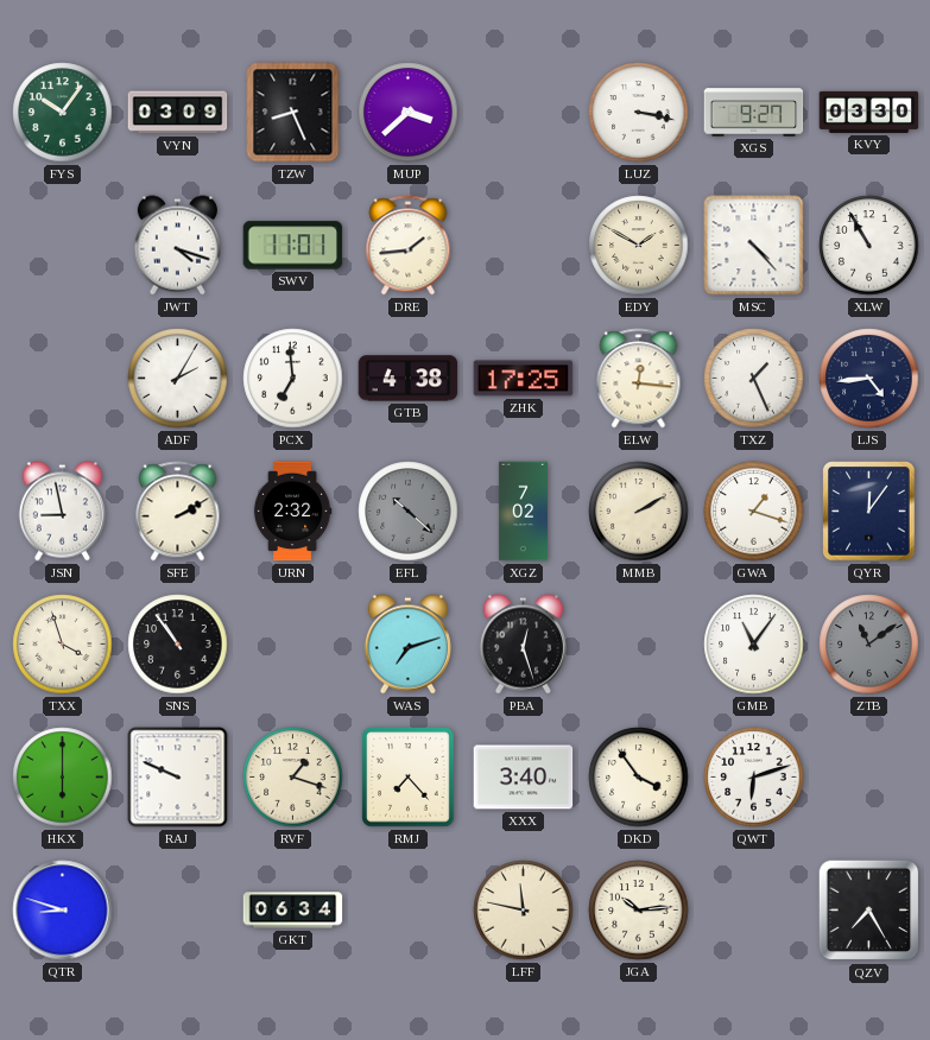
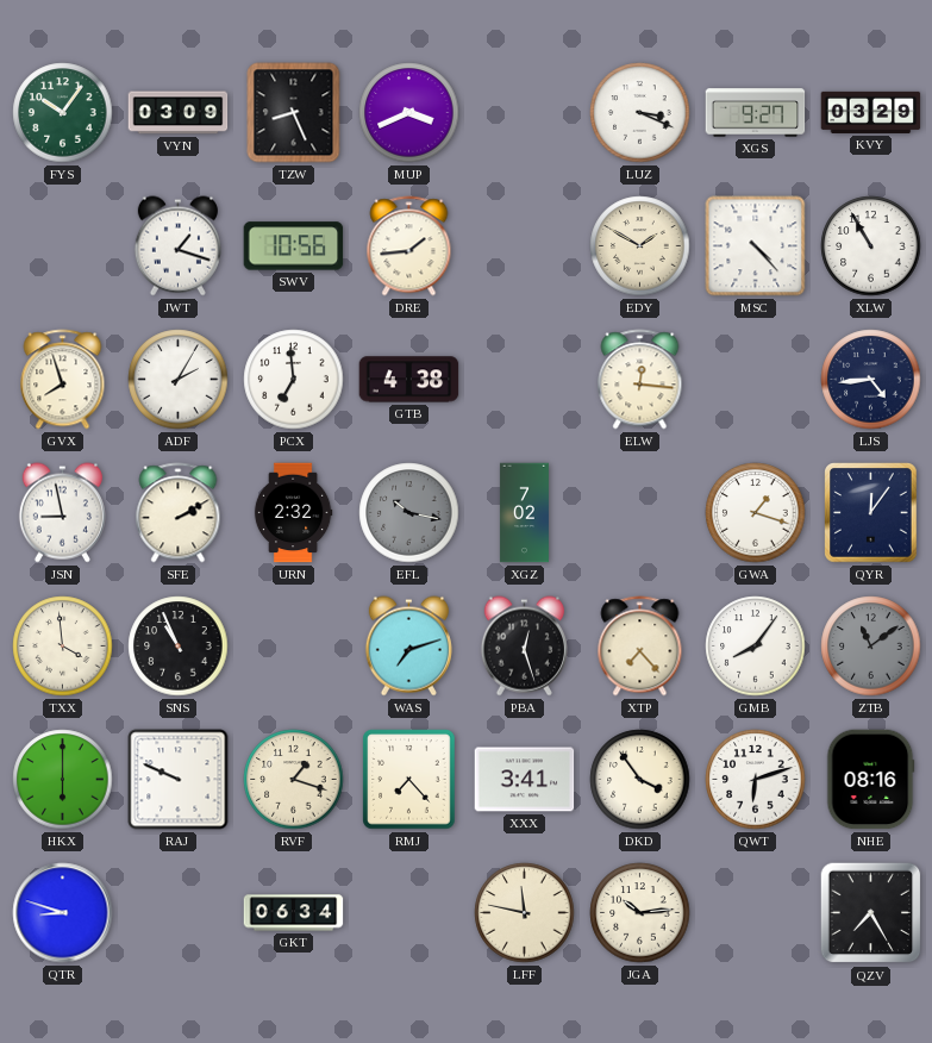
MUP: 3:38 -> 3:41
LUZ: 3:17 -> 3:19
KVY: 03:30 -> 03:29
JWT: 4:18 -> 1:18
SWV: 11:01 -> 10:56
GVX: none -> 7:57
ZHK: 17:25 -> none
TXZ: 1:26 -> none
EFL: 10:22 -> 10:17
MMB: 2:10 -> none
TXX: 3:57 -> 3:59
SNS: 10:54 -> 10:56
XTP: none -> 7:23
GMB: 11:06 -> 8:06
XXX: 3:40 -> 3:41
NHE: none -> 08:16
